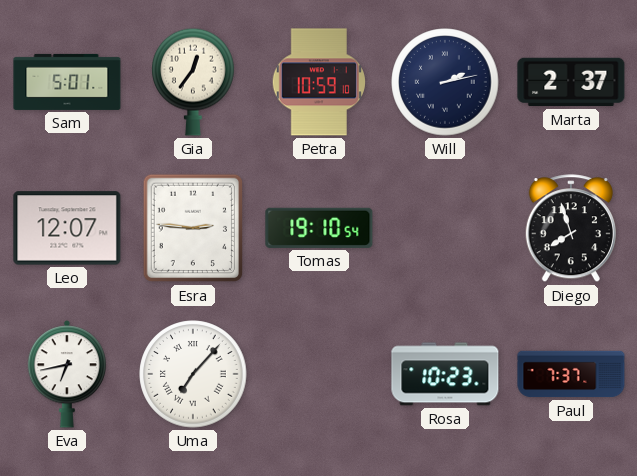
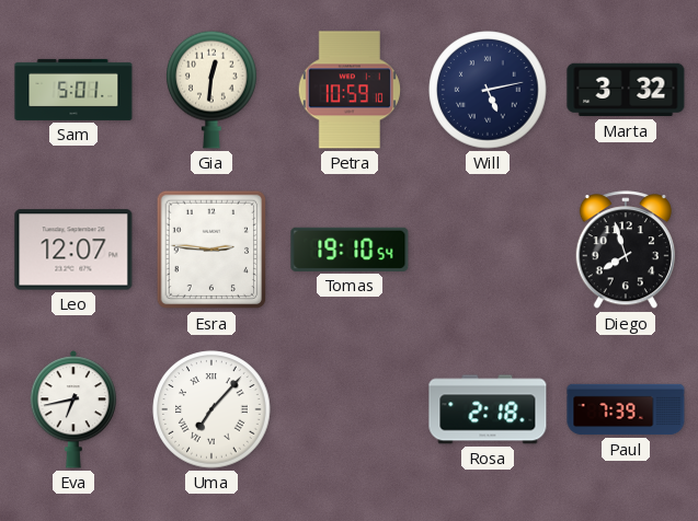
Gia: 12:36 -> 12:31
Will: 2:13 -> 5:13
Marta: 2:37 -> 3:32
Rosa: 10:23 -> 2:18
Paul: 7:37 -> 7:39
